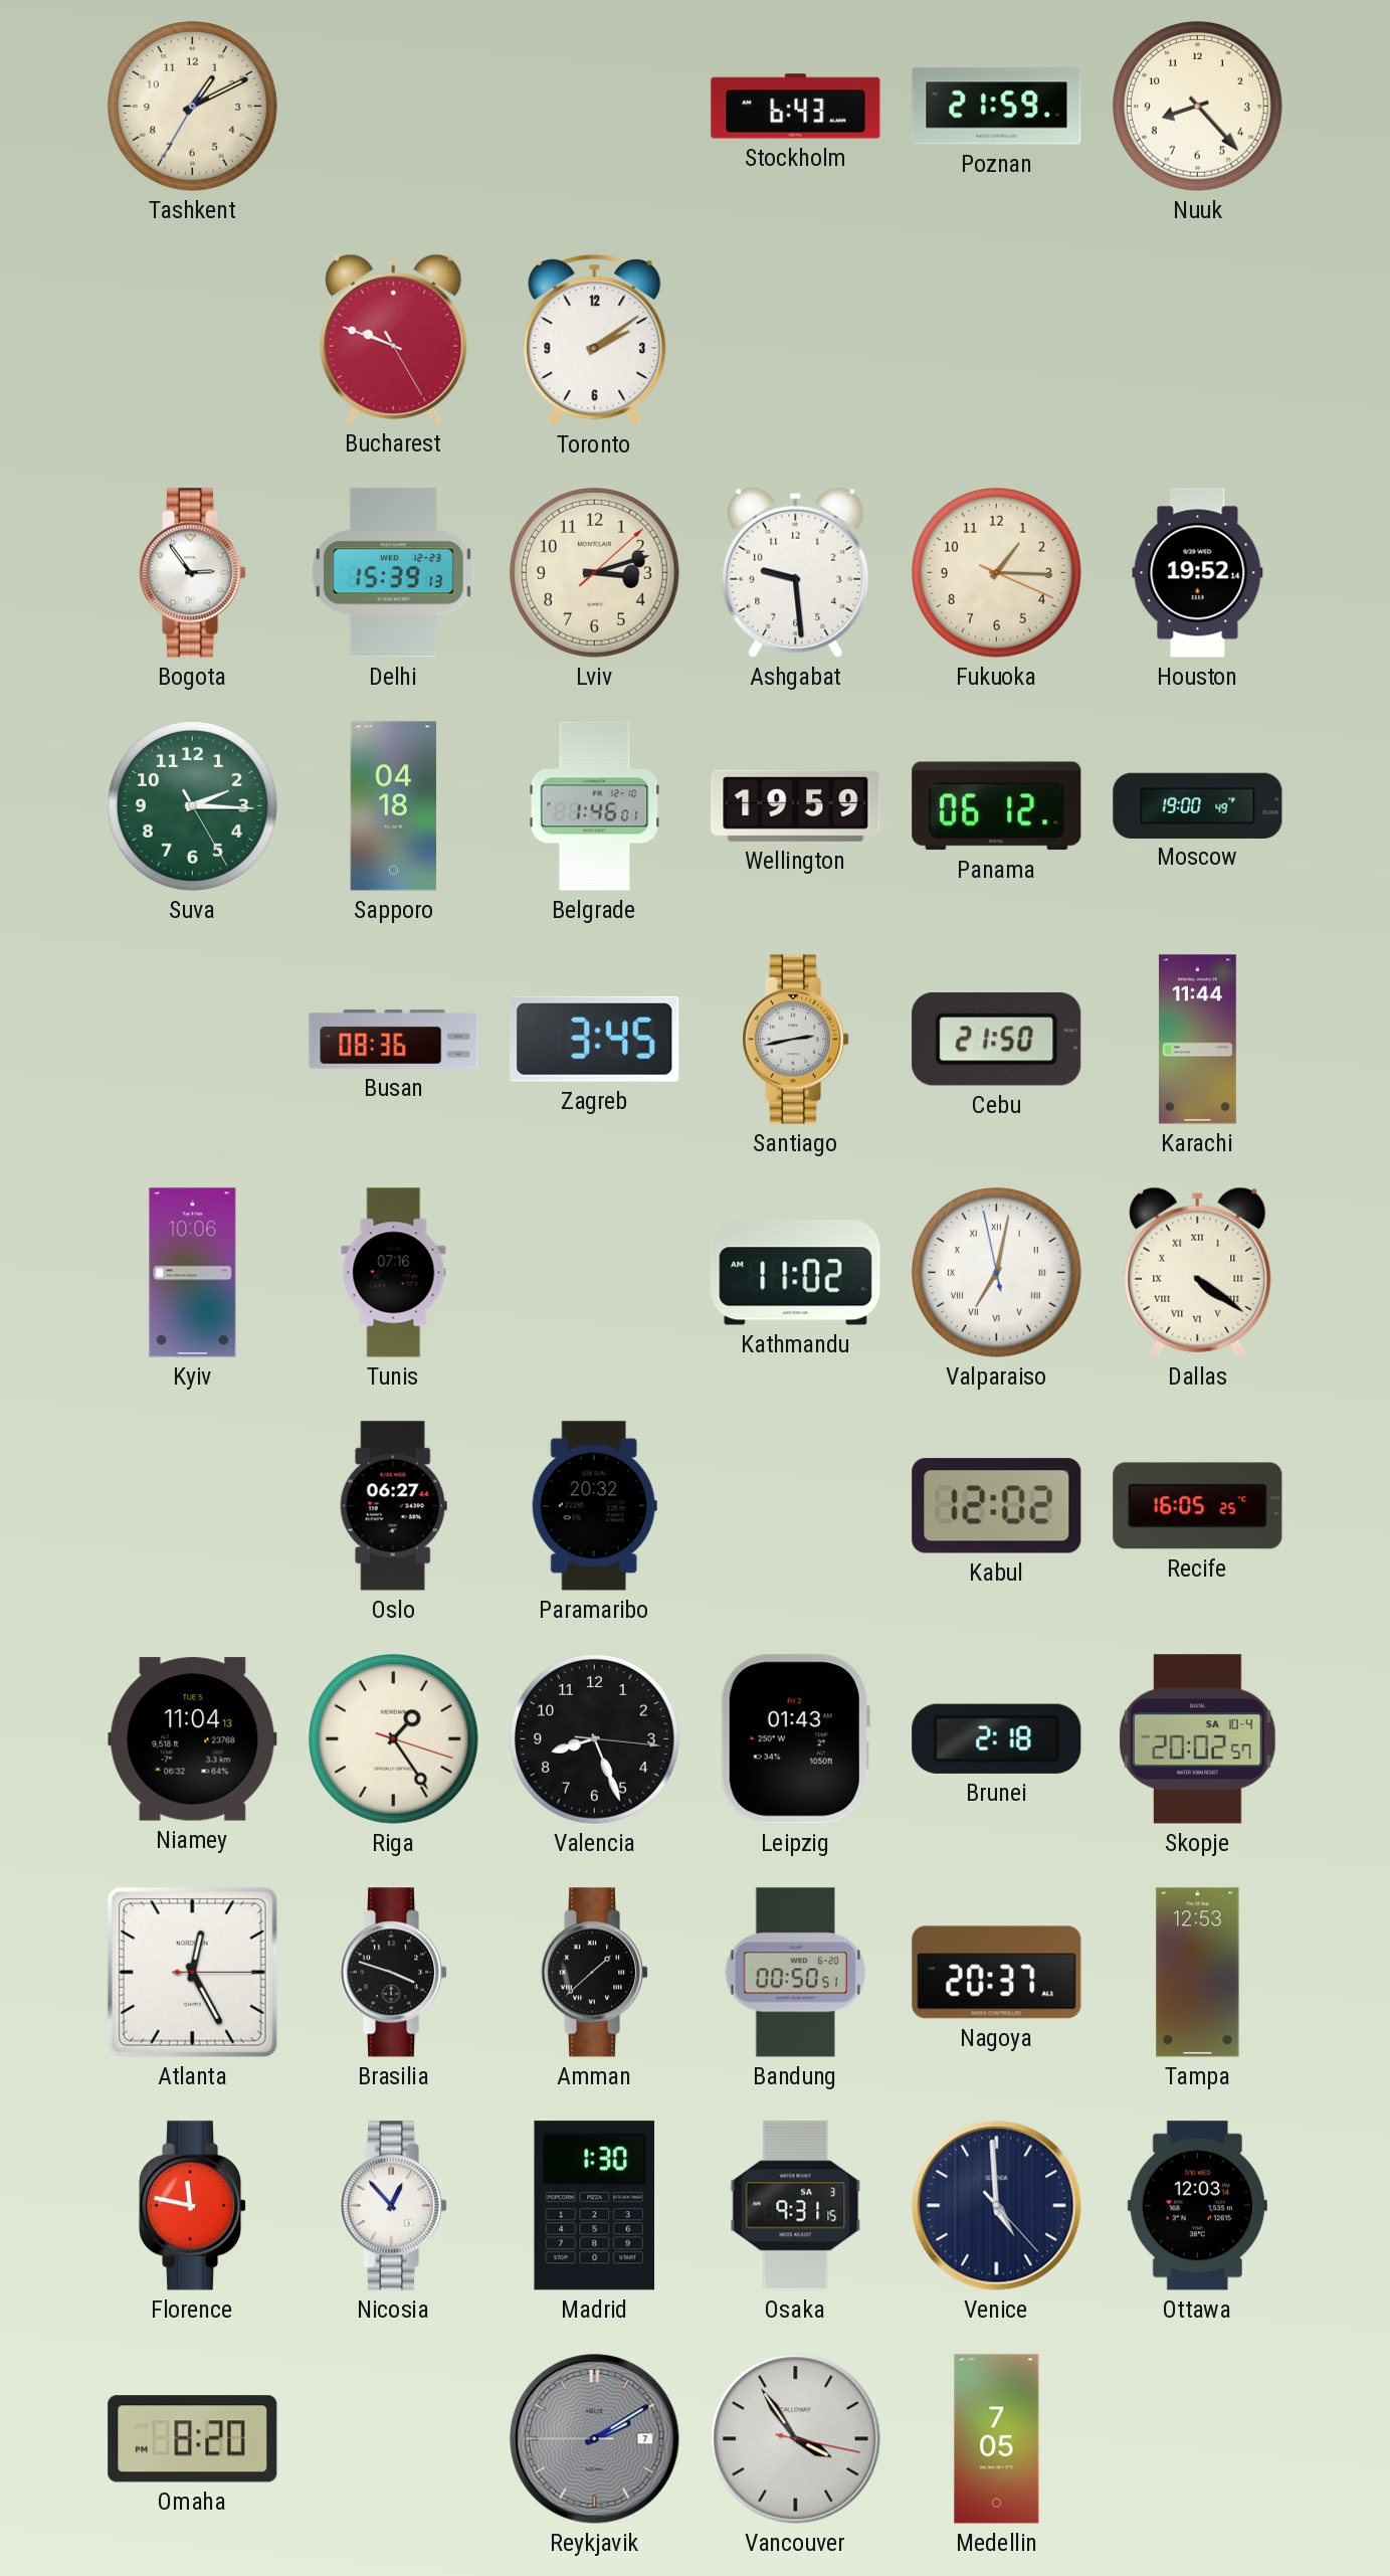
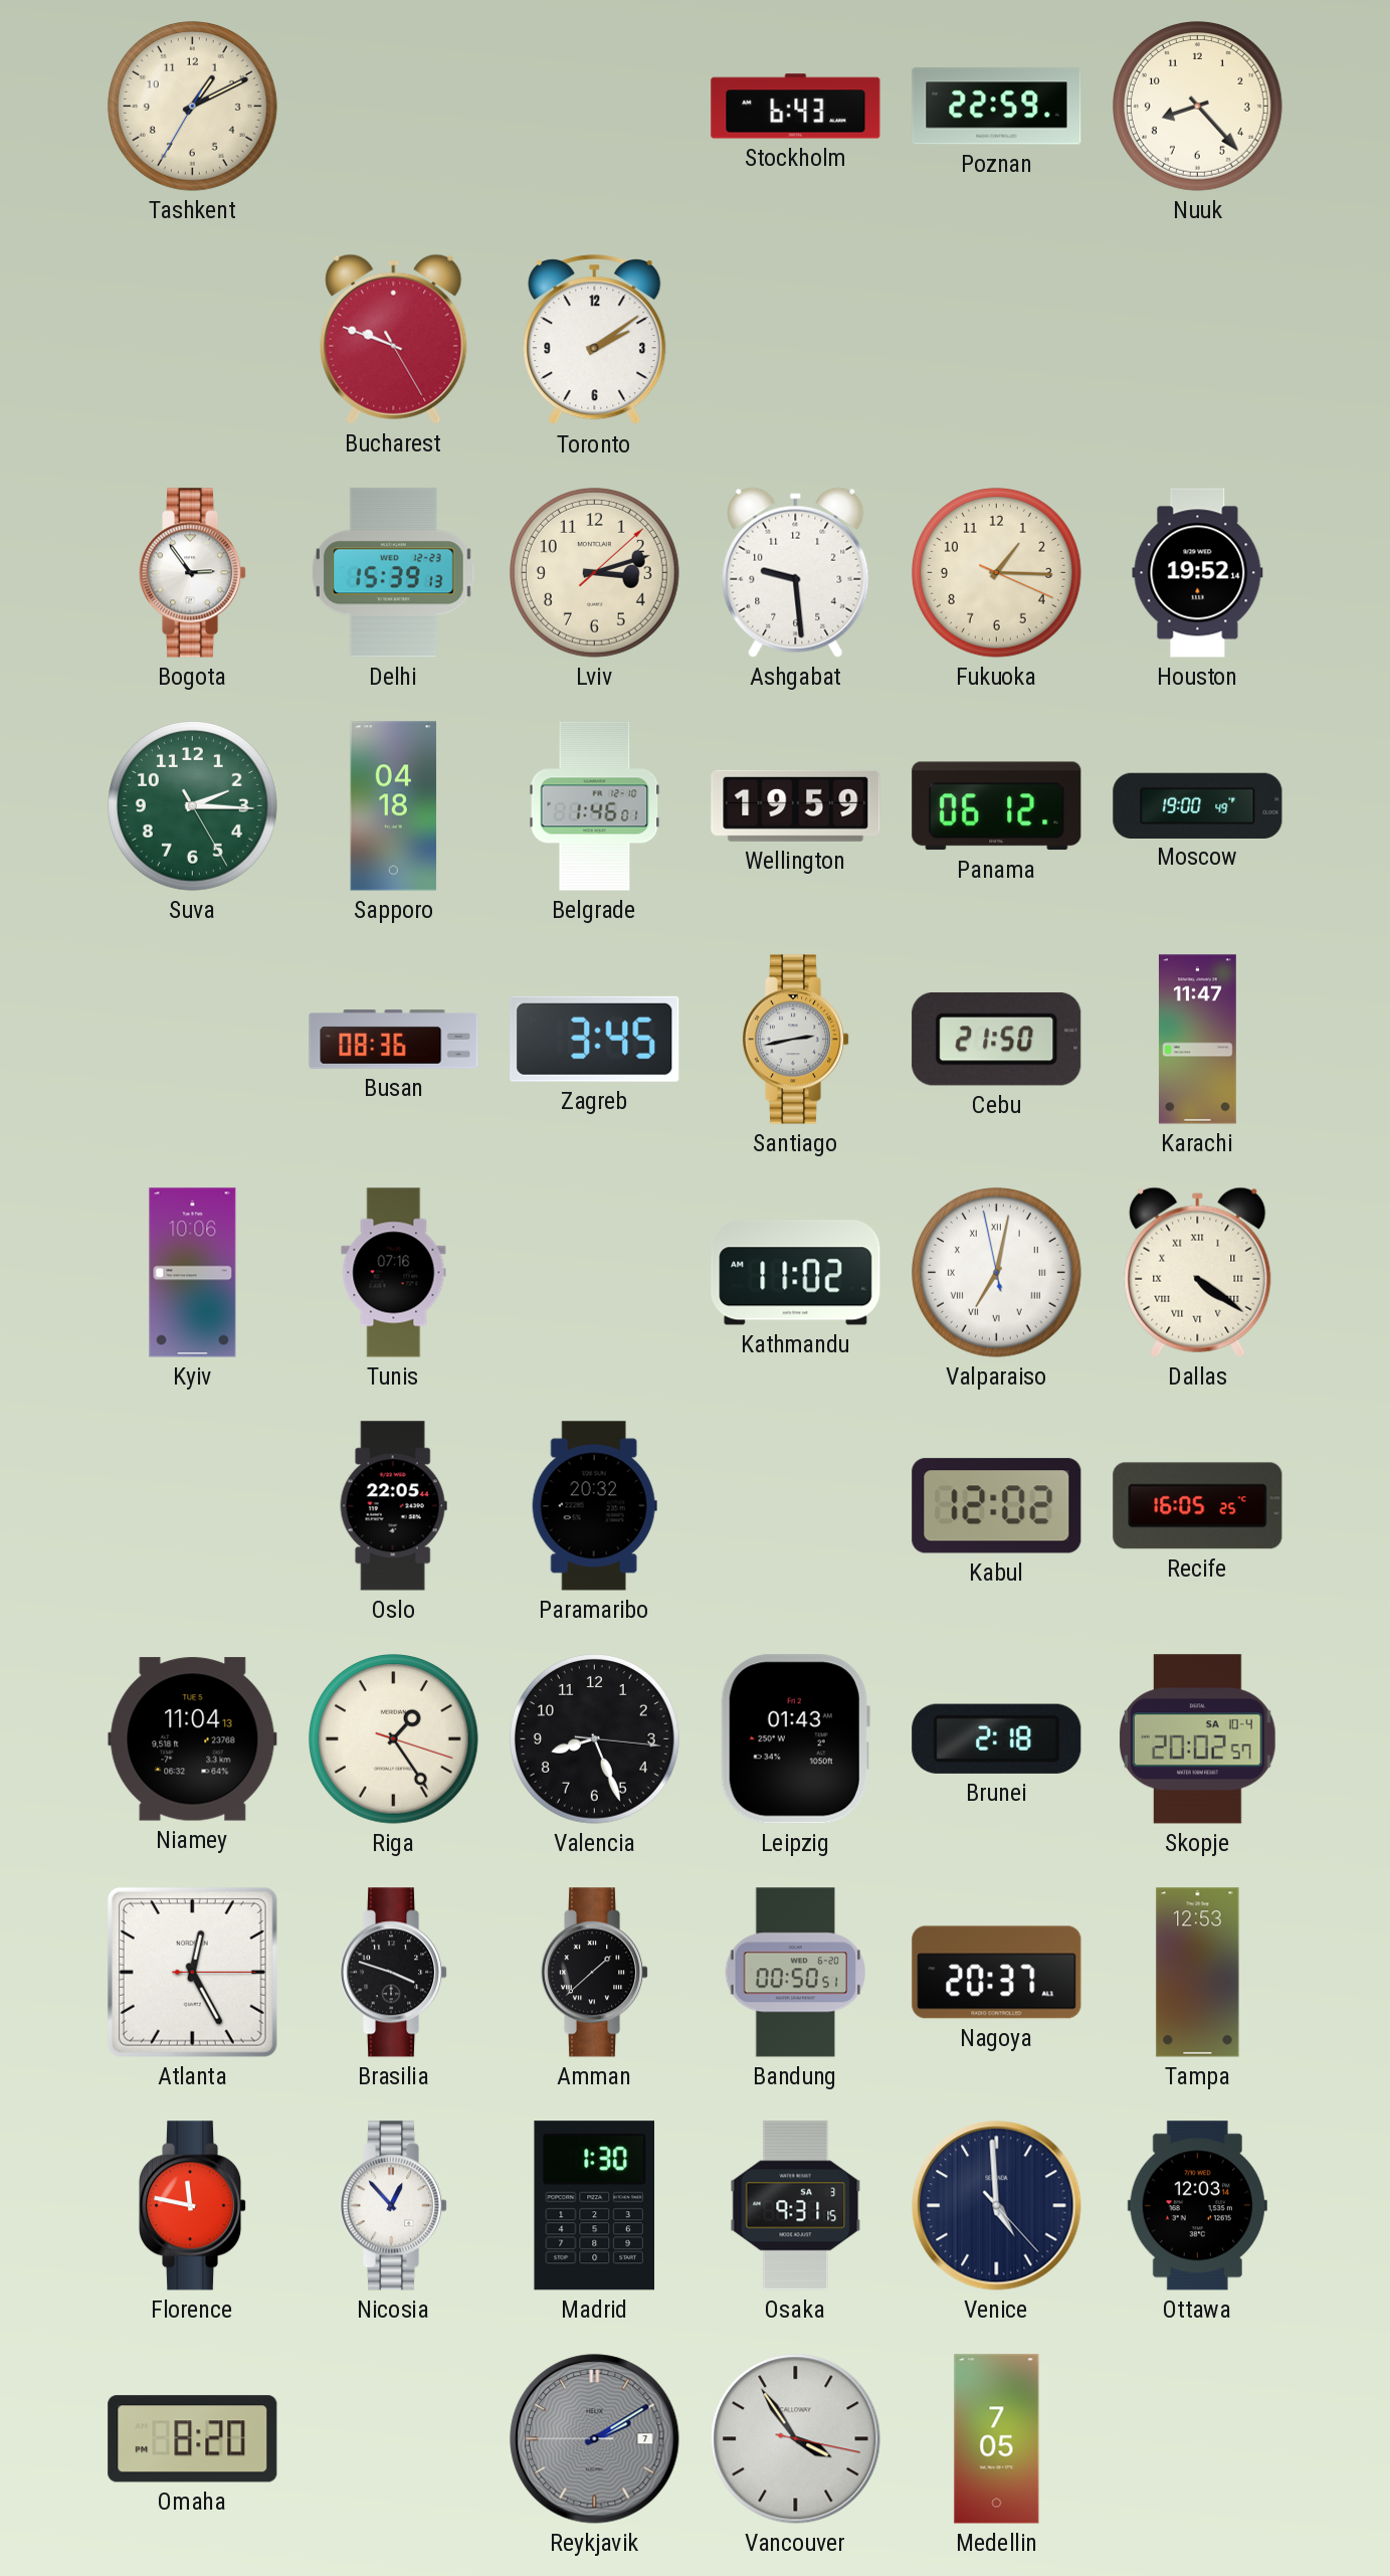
Poznan: 21:59 -> 22:59
Karachi: 11:44 -> 11:47
Oslo: 06:27 -> 22:05
